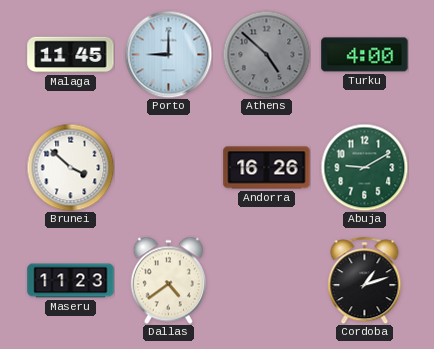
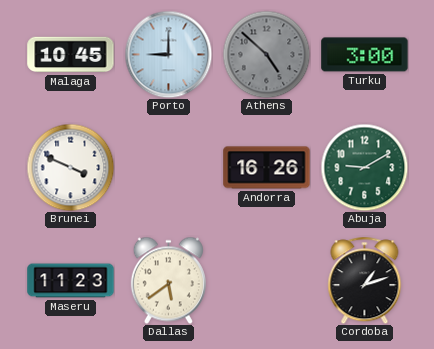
Malaga: 11:45 -> 10:45
Turku: 4:00 -> 3:00
Brunei: 3:52 -> 3:49
Dallas: 4:39 -> 5:39
